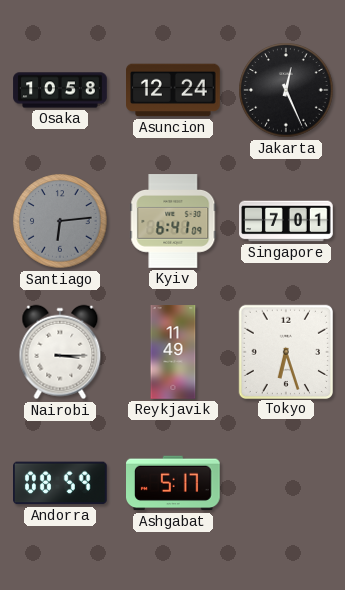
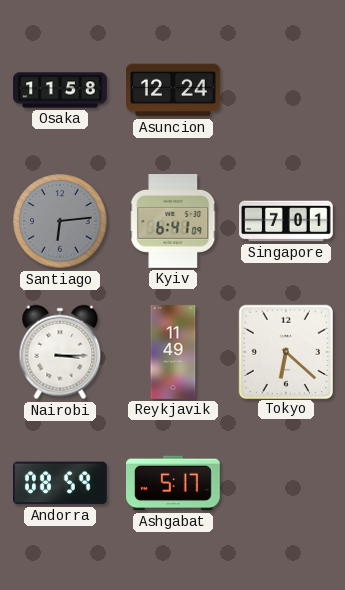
Osaka: 10:58 -> 11:58
Jakarta: 12:26 -> none
Tokyo: 6:27 -> 6:22
